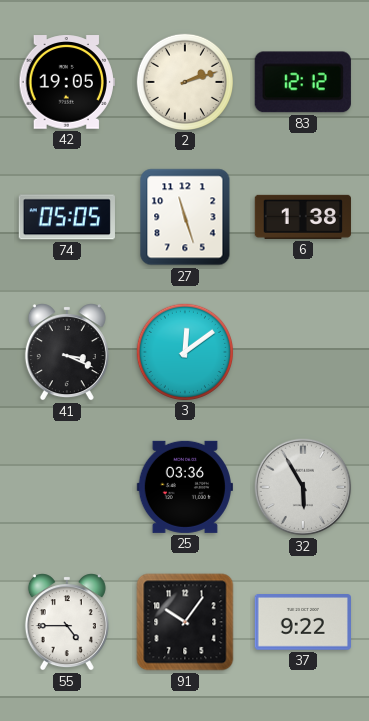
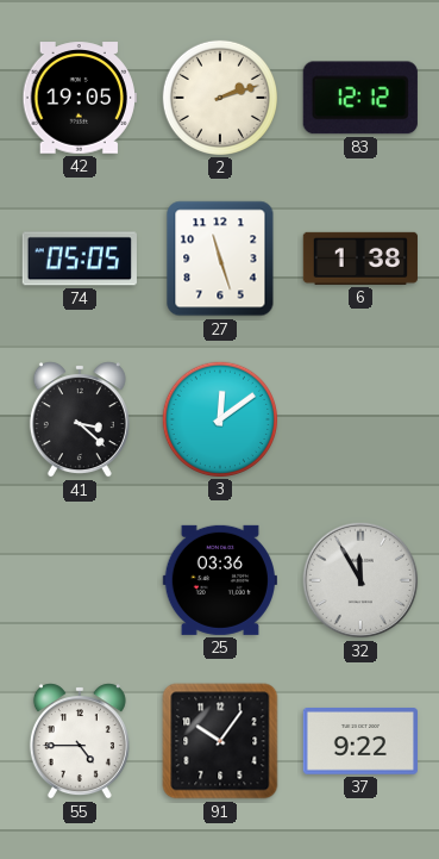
41: 3:19 -> 3:22
32: 5:55 -> 11:55
